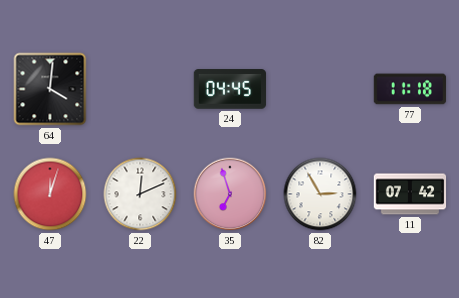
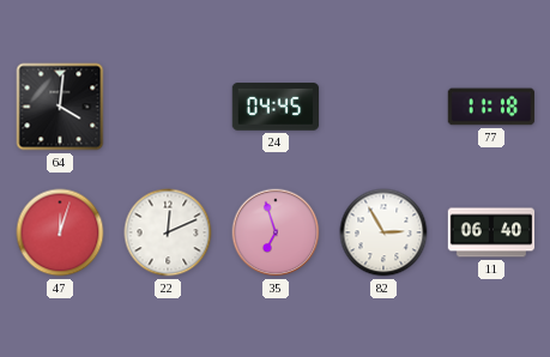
11: 07:42 -> 06:40
